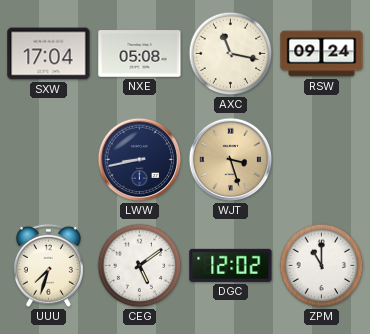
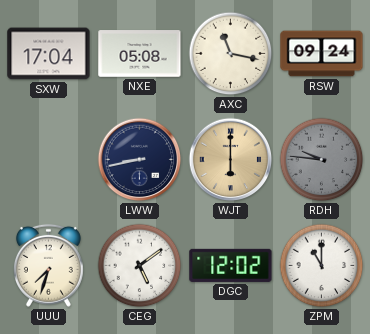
WJT: 3:27 -> 6:00
RDH: none -> 9:46
